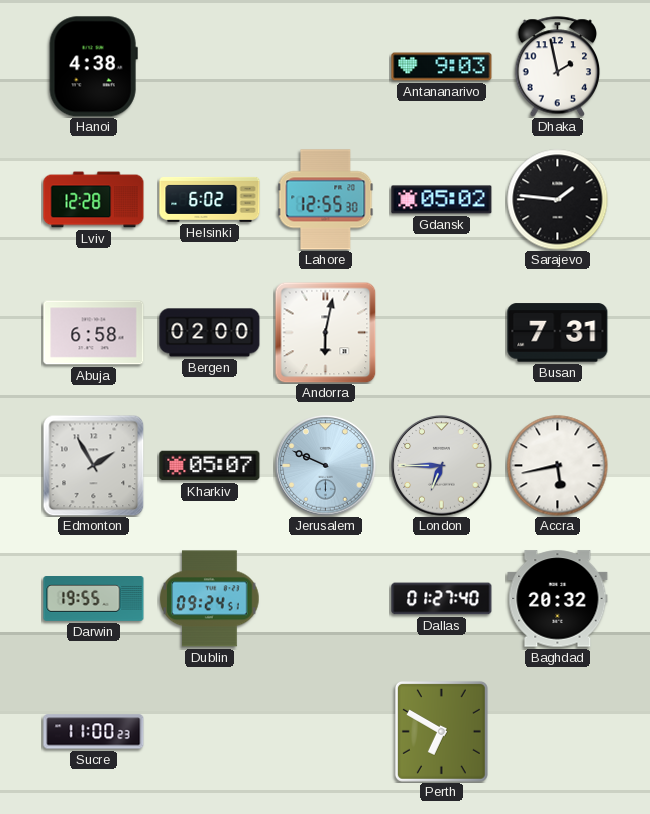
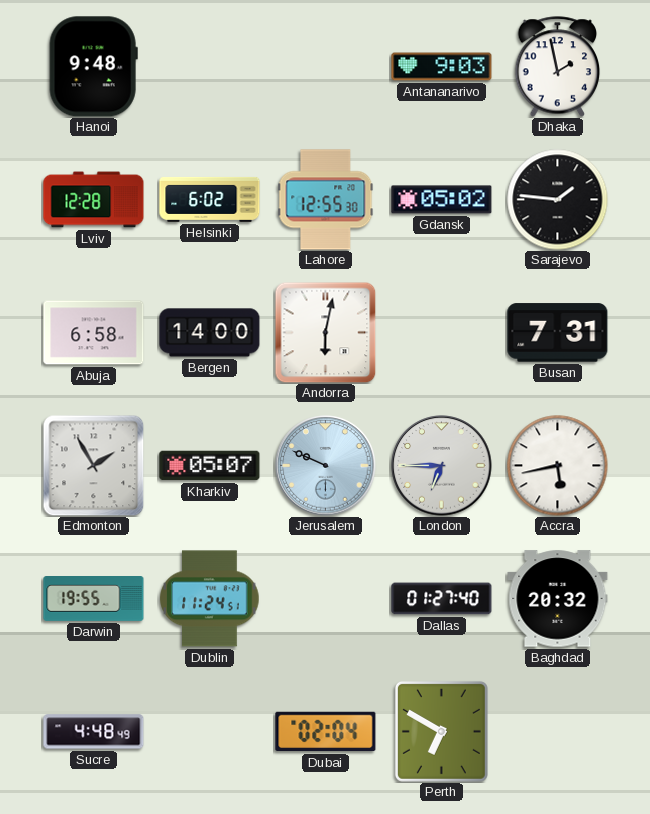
Hanoi: 4:38 -> 9:48
Bergen: 02:00 -> 14:00
Dublin: 09:24 -> 11:24
Sucre: 11:00 -> 4:48
Dubai: none -> 02:04
